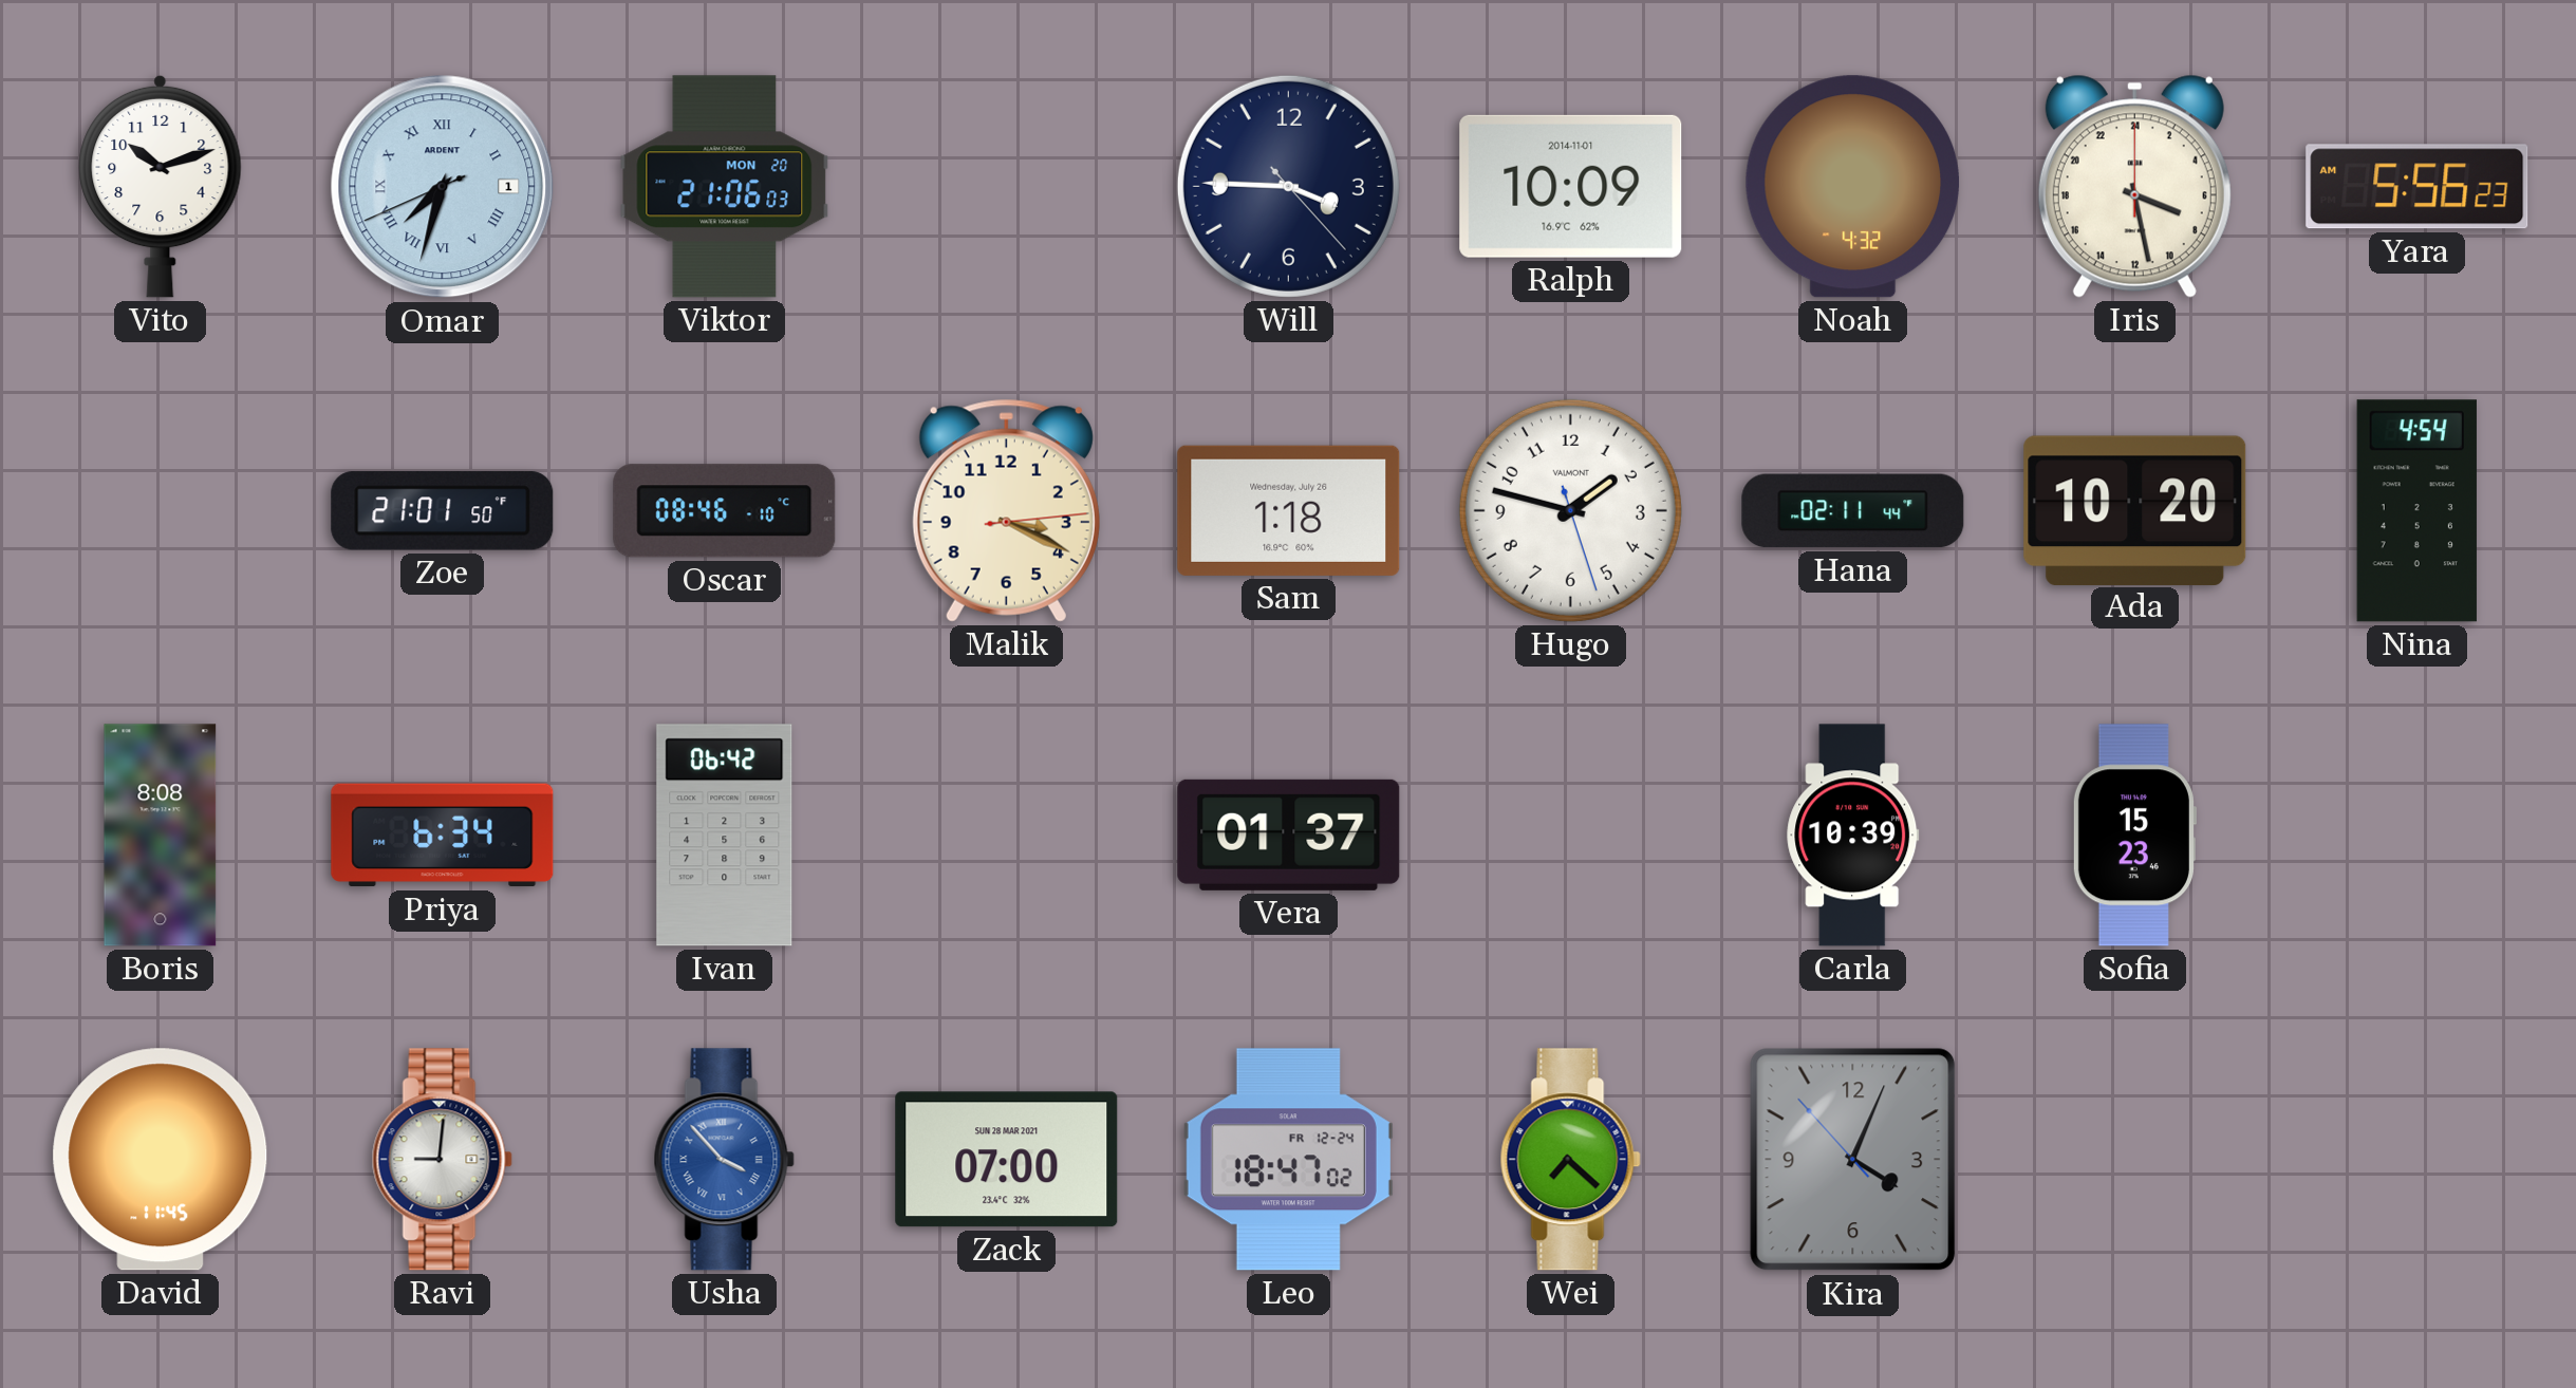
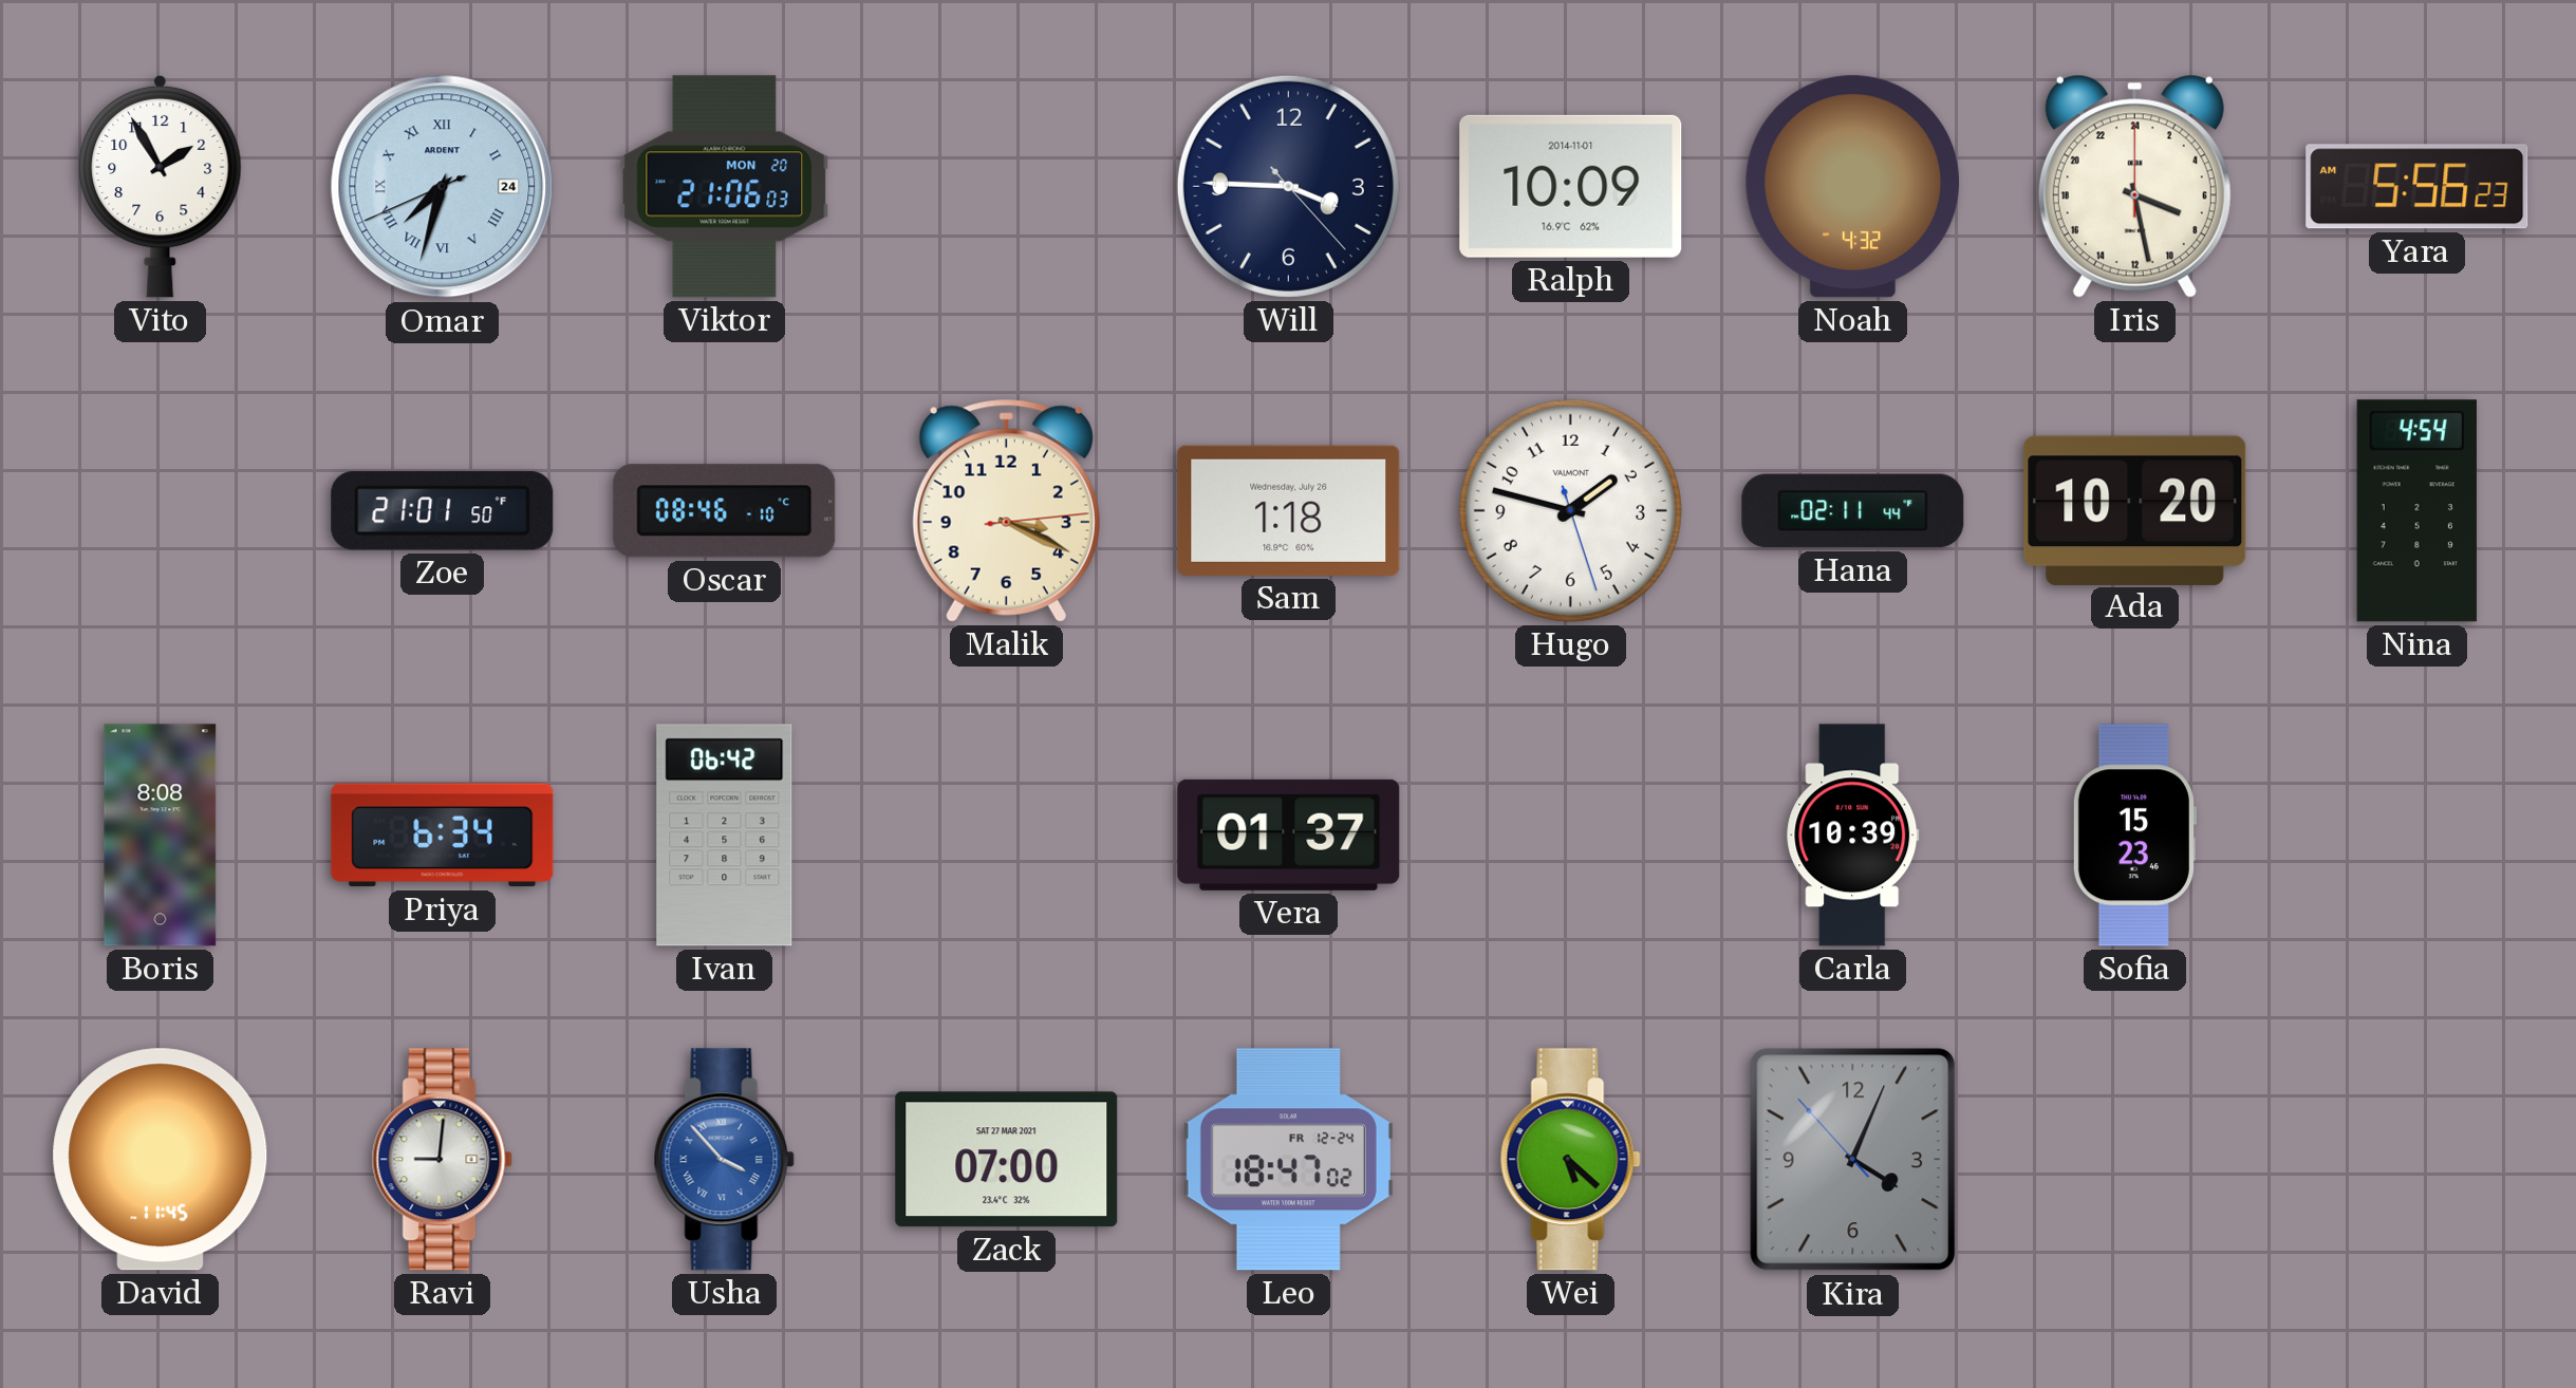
Vito: 10:12 -> 1:55
Omar date: 1 -> 24
Zack date: SUN 28 MAR 2021 -> SAT 27 MAR 2021
Wei: 7:22 -> 5:22
